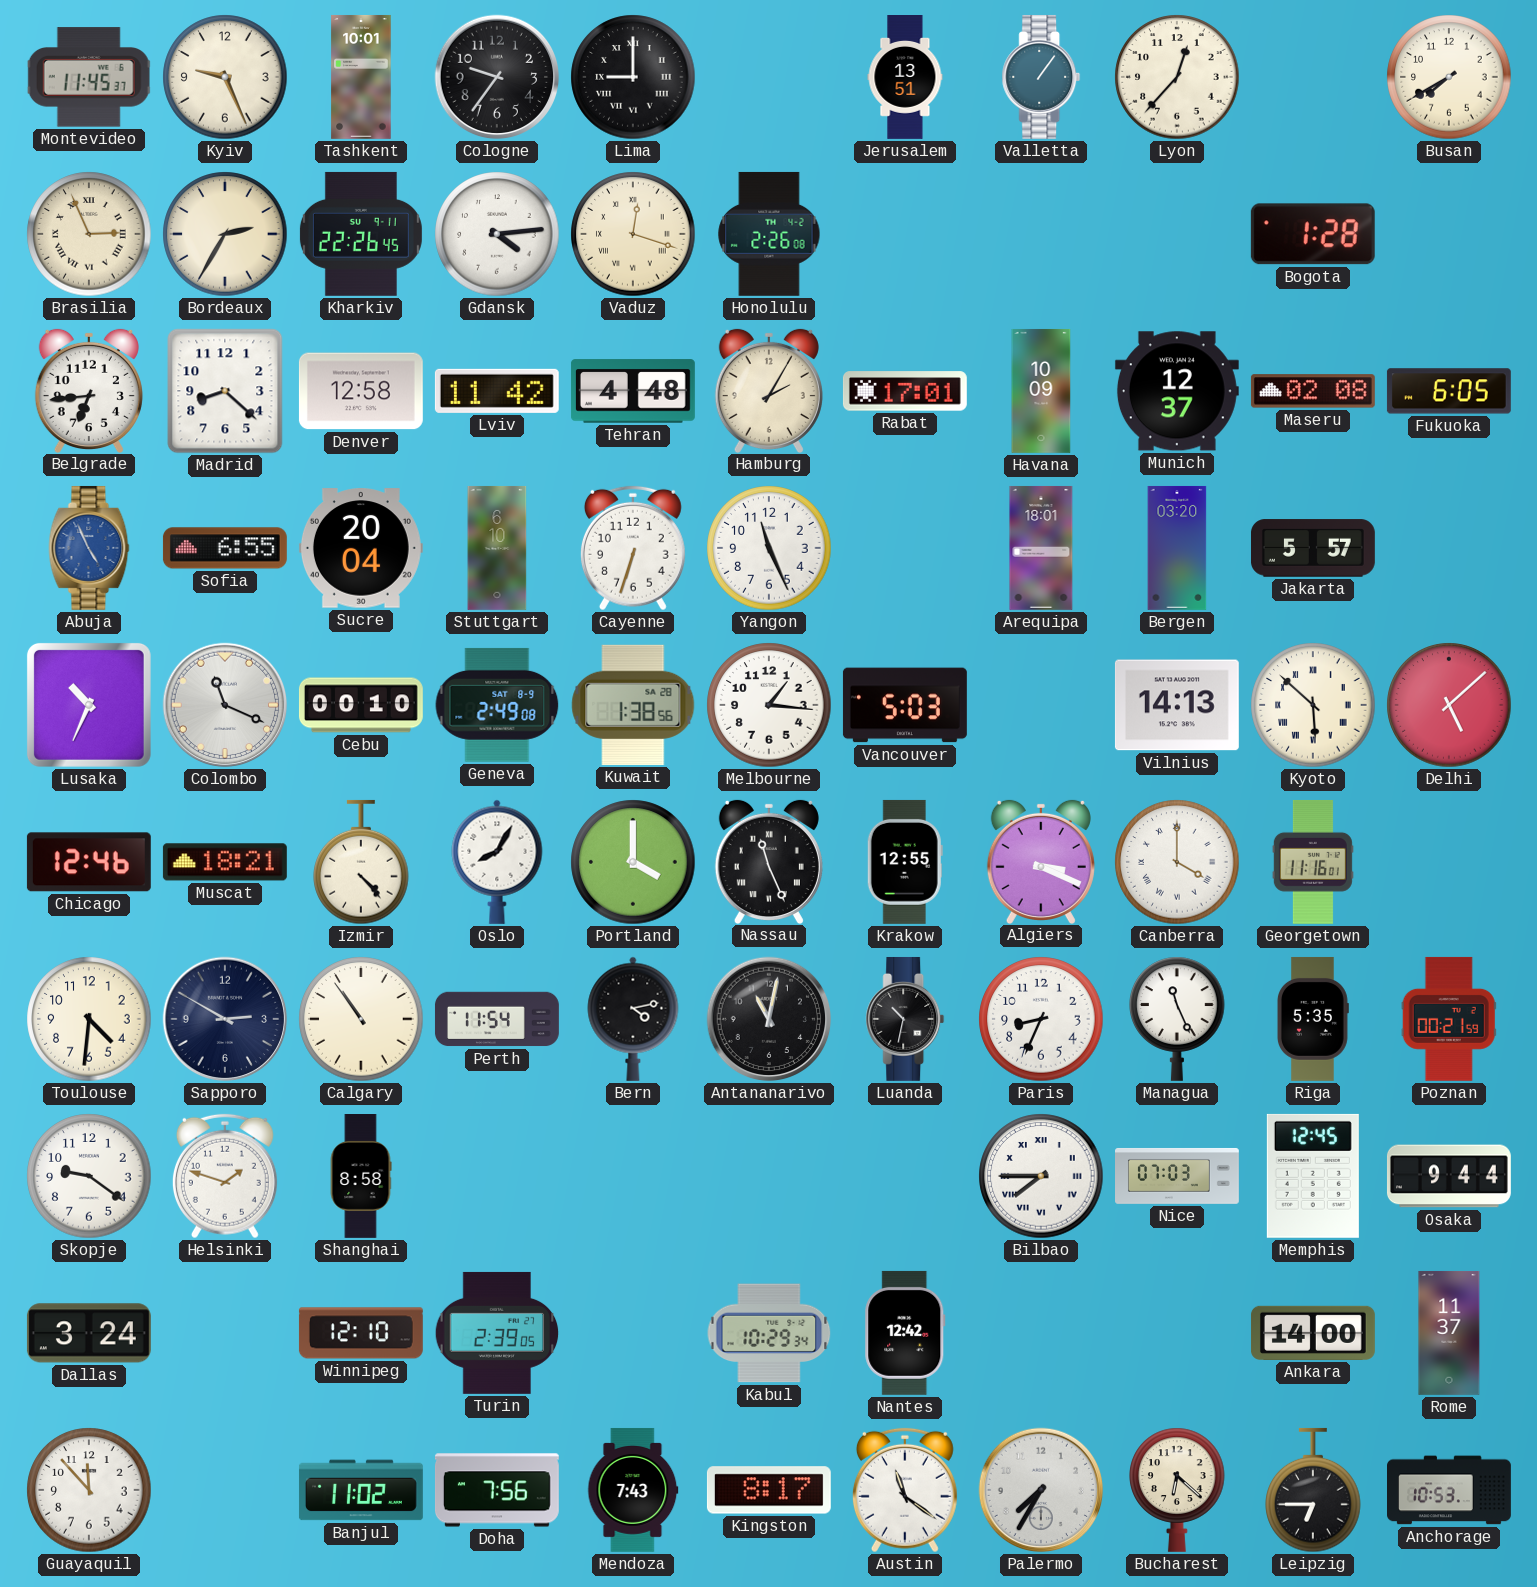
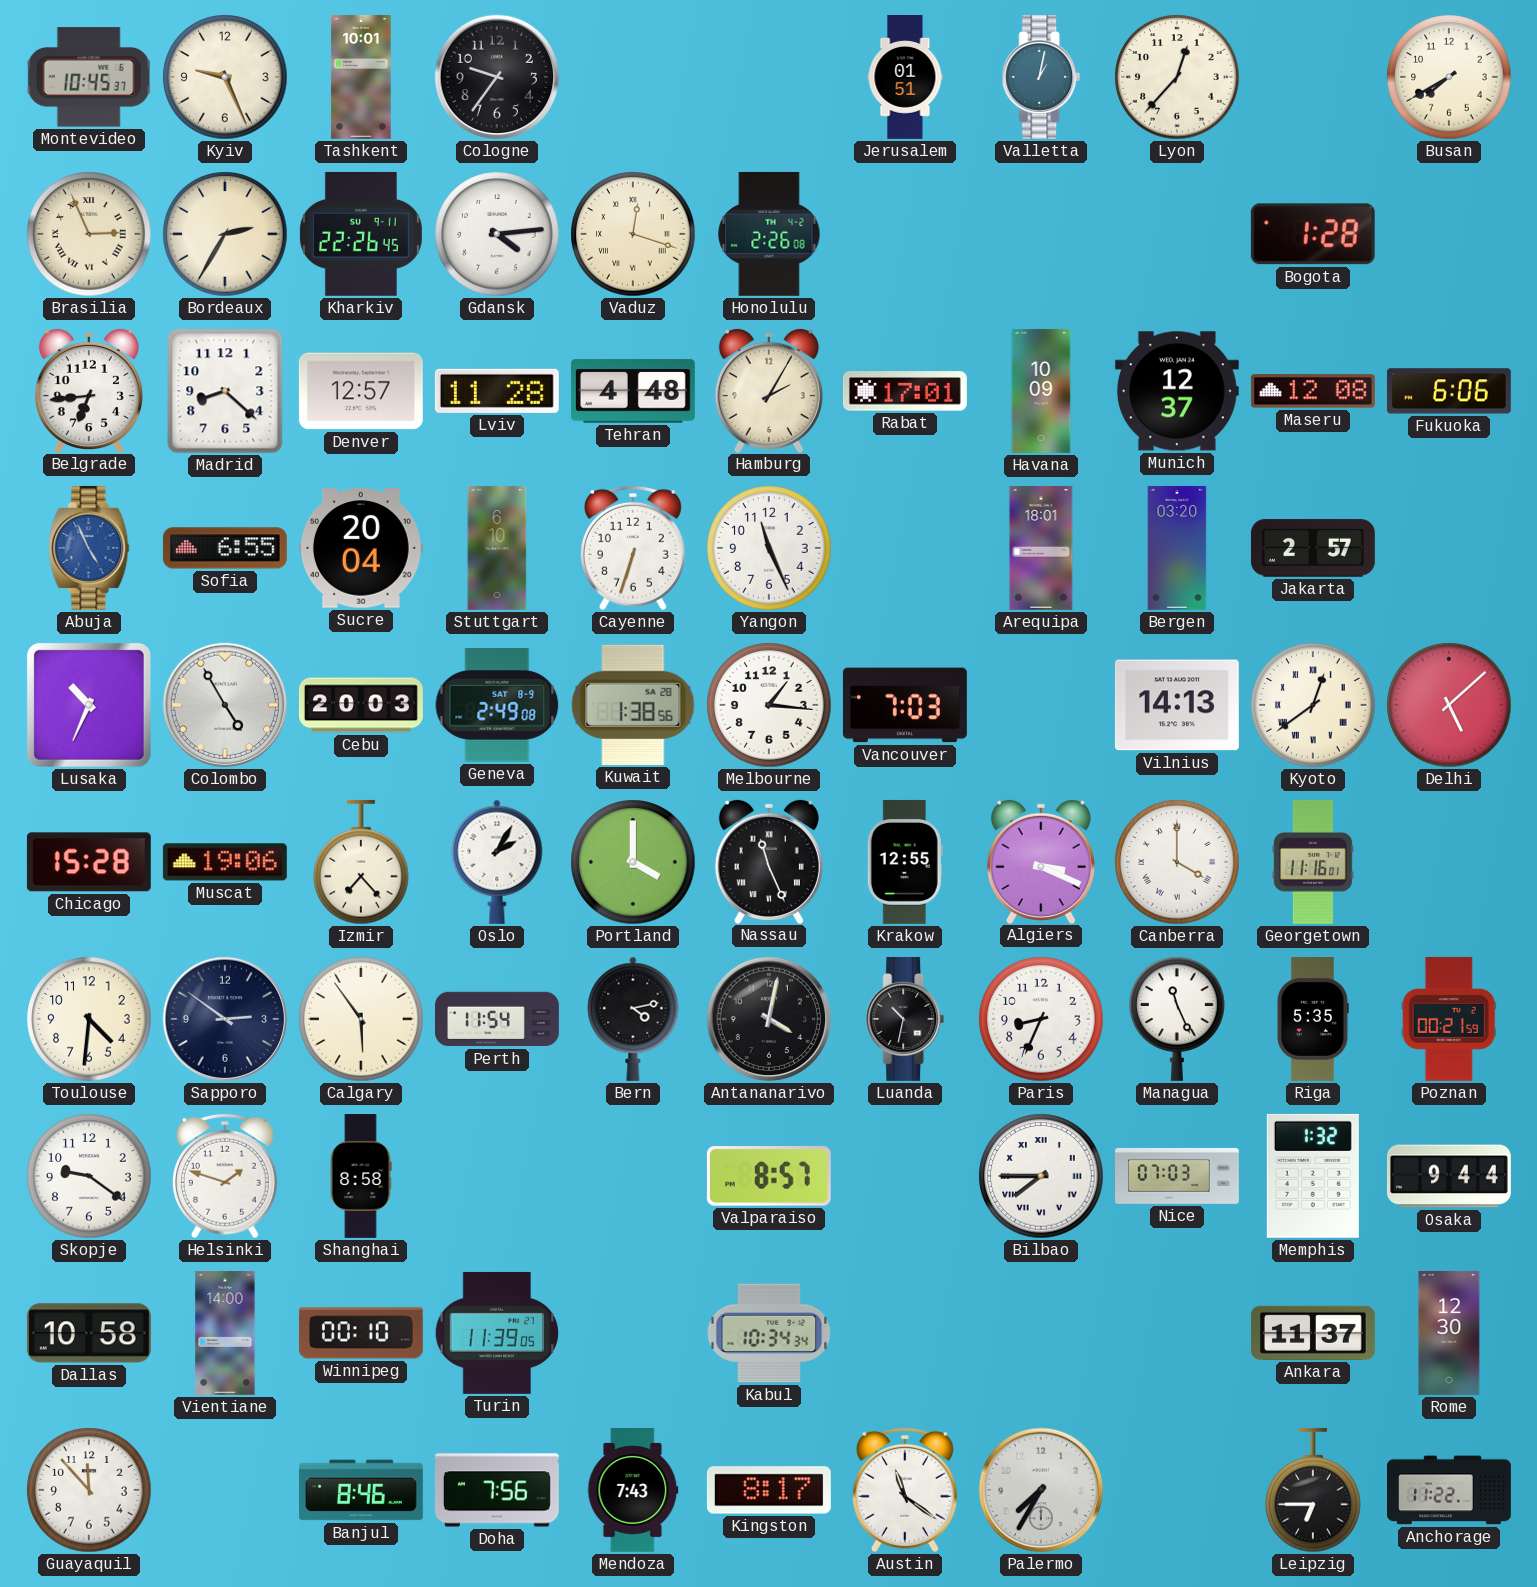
Montevideo: 11:45 -> 10:45
Lima: 9:00 -> none
Jerusalem: 13:51 -> 01:51
Valletta: 1:06 -> 1:02
Denver: 12:58 -> 12:57
Lviv: 11:42 -> 11:28
Maseru: 02:08 -> 12:08
Fukuoka: 6:05 -> 6:06
Jakarta: 5:57 -> 2:57
Colombo: 11:19 -> 4:55
Cebu: 00:10 -> 20:03
Vancouver: 5:03 -> 7:03
Kyoto: 5:52 -> 12:39
Chicago: 12:46 -> 15:28
Muscat: 18:21 -> 19:06
Izmir: 4:23 -> 7:23
Oslo: 8:05 -> 2:05
Sapporo: 2:50 -> 2:51
Calgary: 10:54 -> 5:54
Antananarivo: 11:02 -> 4:02
Valparaiso: none -> 8:57
Memphis: 12:45 -> 1:32
Dallas: 3:24 -> 10:58
Vientiane: none -> 14:00
Winnipeg: 12:10 -> 00:10
Turin: 2:39 -> 11:39
Kabul: 10:29 -> 10:34
Nantes: 12:42 -> none
Ankara: 14:00 -> 11:37
Rome: 11:37 -> 12:30
Banjul: 11:02 -> 8:46
Bucharest: 6:22 -> none
Anchorage: 10:53 -> 11:22
